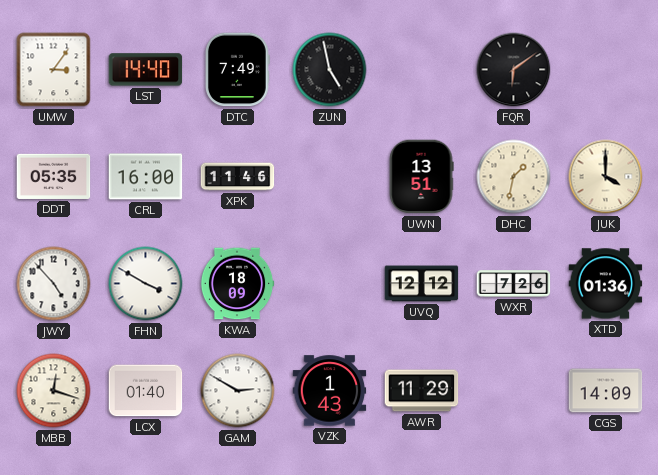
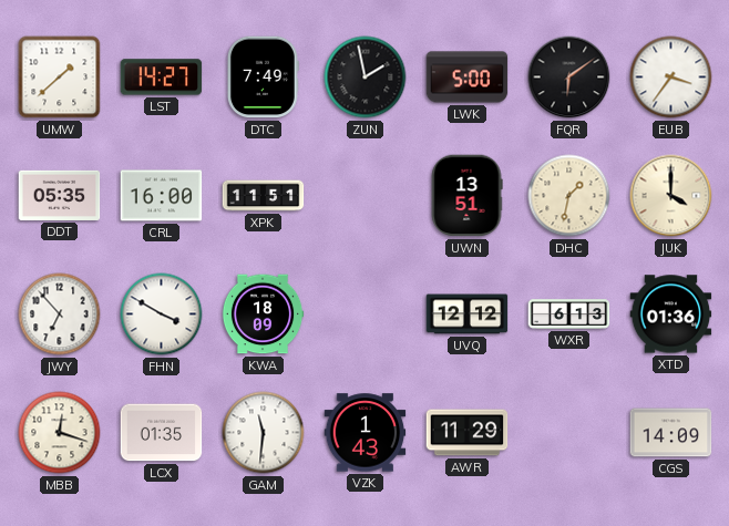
UMW: 3:06 -> 1:38
LST: 14:40 -> 14:27
ZUN: 4:58 -> 1:58
LWK: none -> 5:00
EUB: none -> 3:36
XPK: 11:46 -> 11:51
JWY: 4:53 -> 6:53
WXR: 7:26 -> 6:13
LCX: 01:40 -> 01:35
GAM: 2:50 -> 11:31
